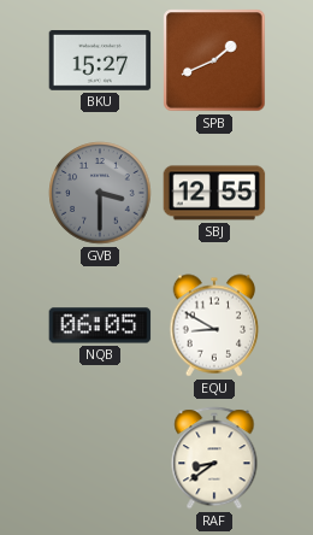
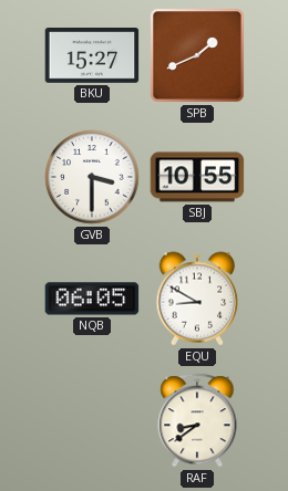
GVB dial: grey -> white
SBJ: 12:55 -> 10:55
